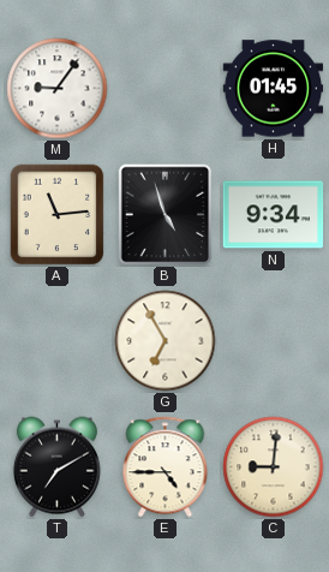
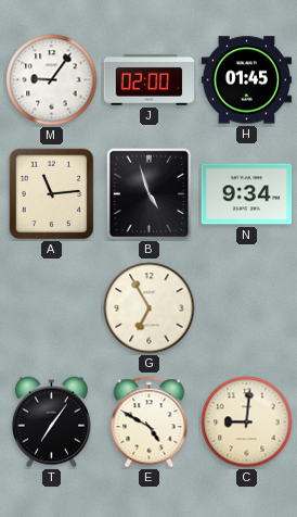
J: none -> 02:00
T: 7:10 -> 7:06
E: 4:45 -> 4:50
